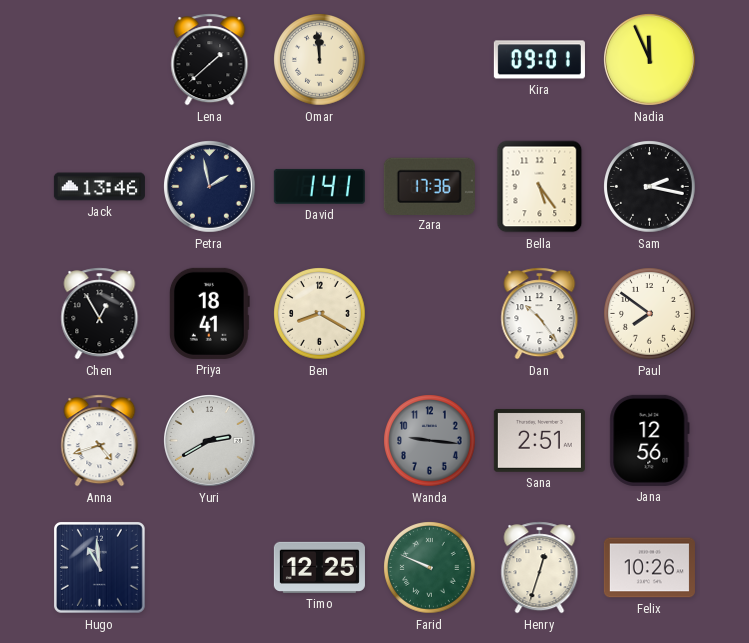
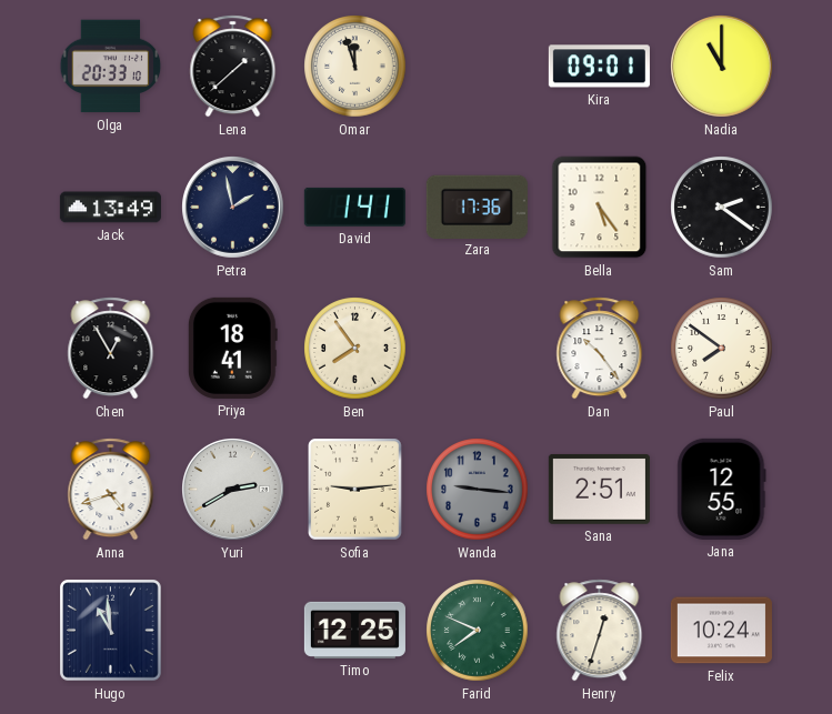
Olga: none -> 20:33
Omar: 11:59 -> 11:57
Nadia: 11:56 -> 11:00
Jack: 13:46 -> 13:49
Sam: 2:17 -> 2:21
Ben: 8:20 -> 7:54
Sofia: none -> 9:14
Jana: 12:56 -> 12:55
Farid: 9:49 -> 7:49
Felix: 10:26 -> 10:24
